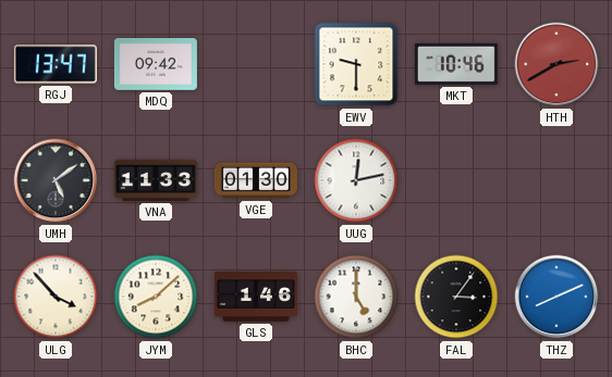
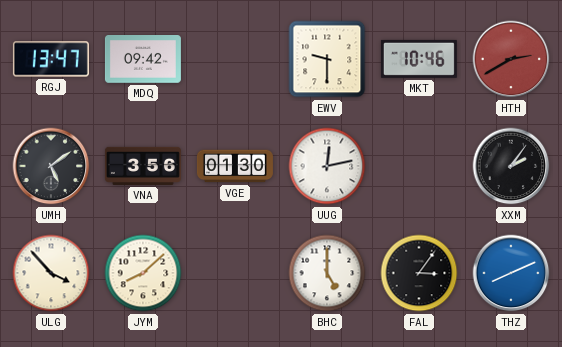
VNA: 11:33 -> 3:56
XXM: none -> 2:06
GLS: 1:46 -> none
